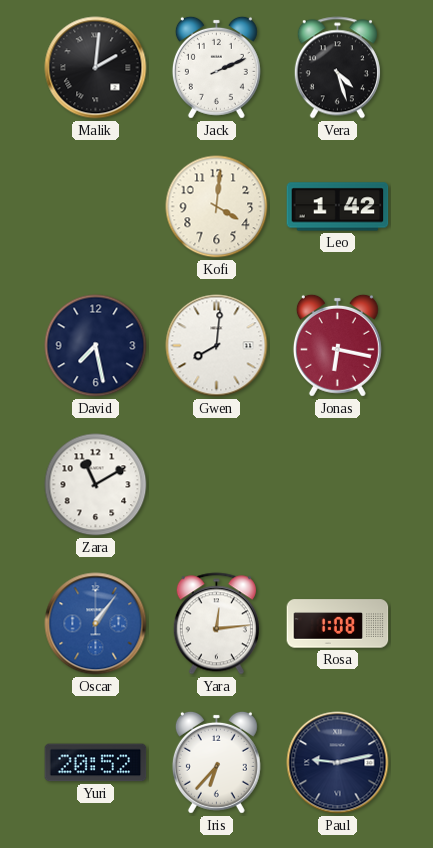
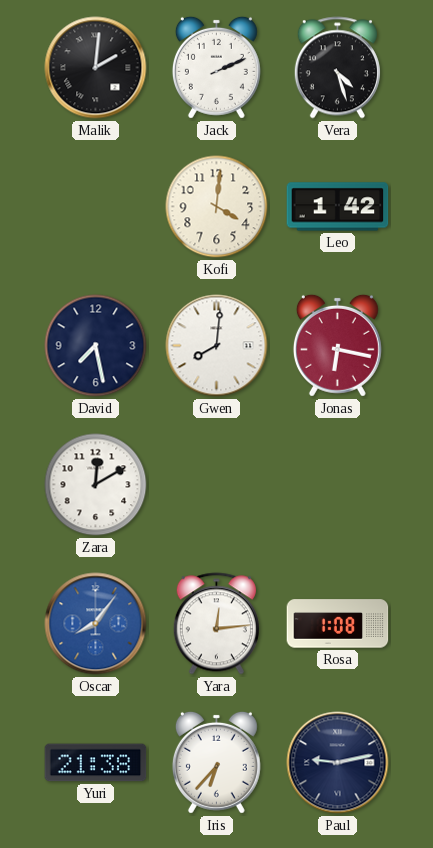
Zara: 11:10 -> 12:10
Oscar: 1:06 -> 8:06
Yuri: 20:52 -> 21:38
